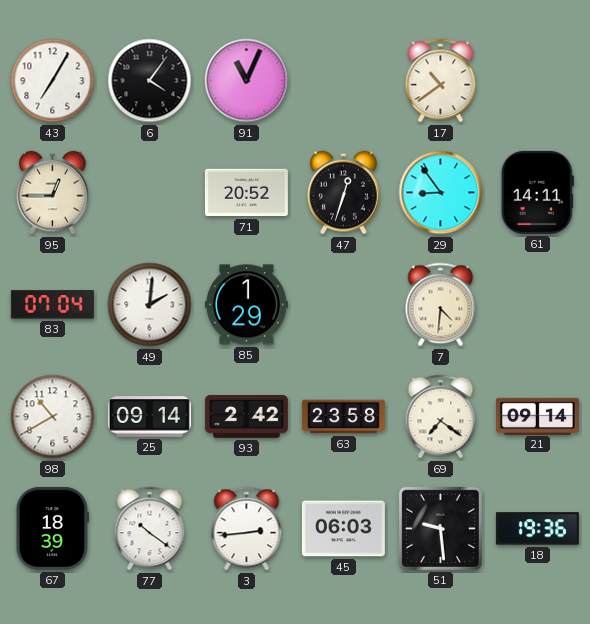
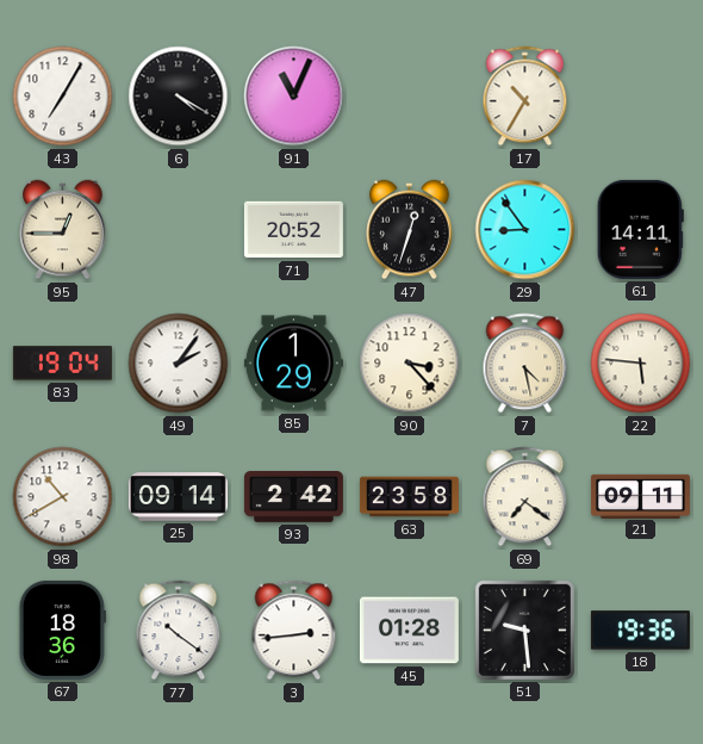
6: 4:06 -> 4:20
17: 10:39 -> 10:35
83: 07:04 -> 19:04
49: 2:01 -> 2:06
90: none -> 3:23
7: 4:31 -> 4:28
22: none -> 5:46
21: 09:14 -> 09:11
67: 18:39 -> 18:36
45: 06:03 -> 01:28
